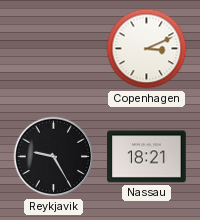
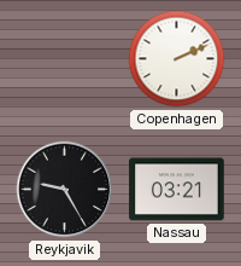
Copenhagen: 3:11 -> 2:11
Nassau: 18:21 -> 03:21
